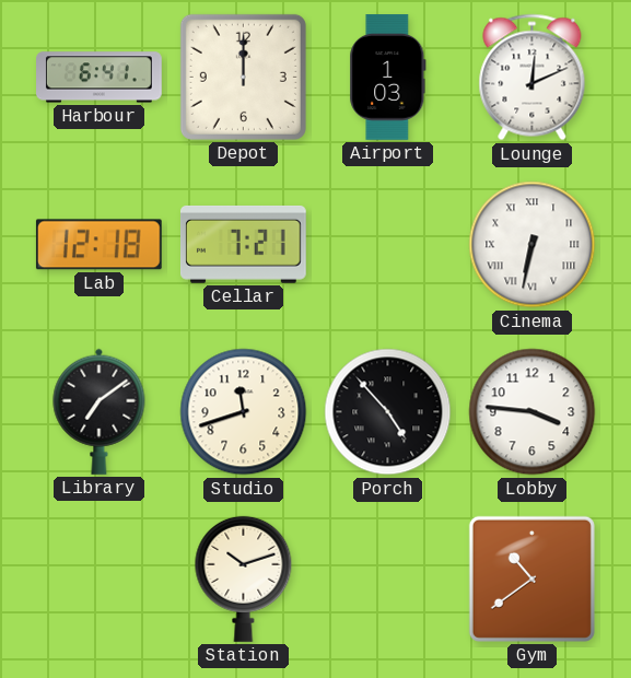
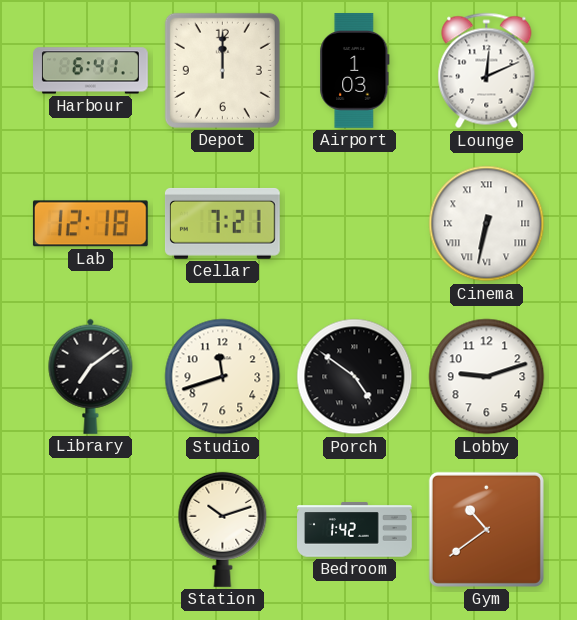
Porch: 4:53 -> 4:51
Lobby: 3:46 -> 9:12
Bedroom: none -> 1:42
